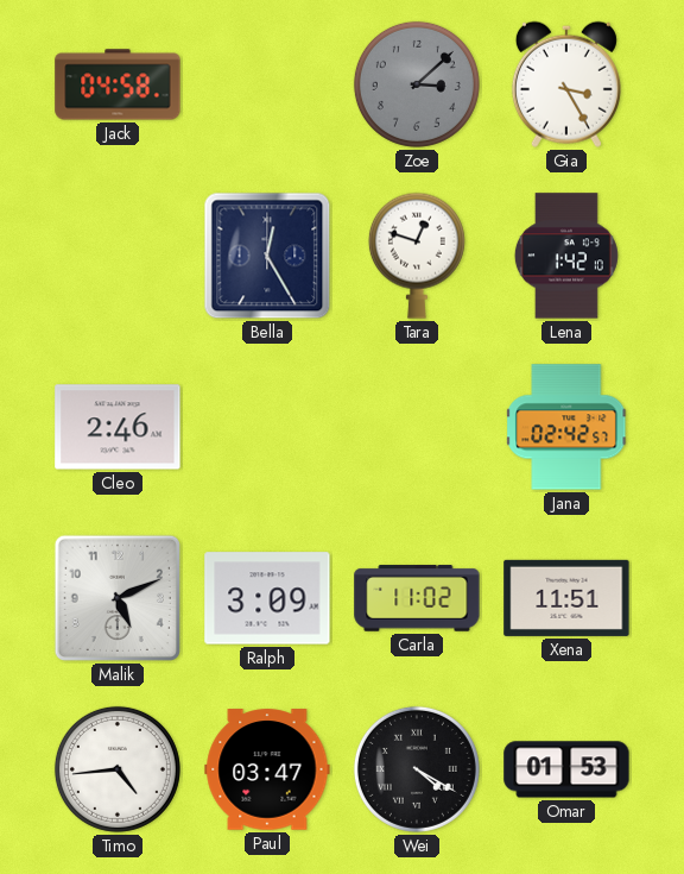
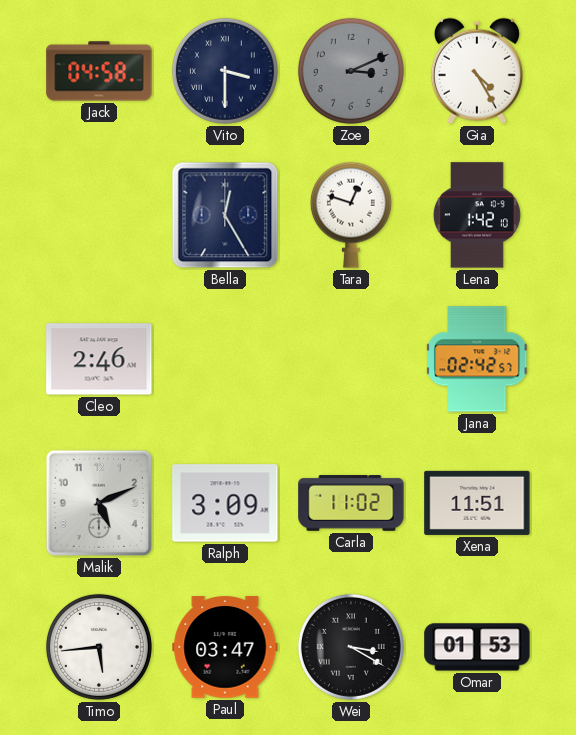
Vito: none -> 3:30
Zoe: 3:08 -> 3:11
Gia: 3:25 -> 4:25
Timo: 4:44 -> 5:44
Wei: 4:20 -> 3:20
